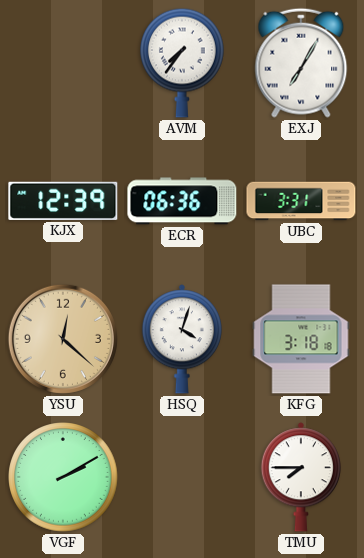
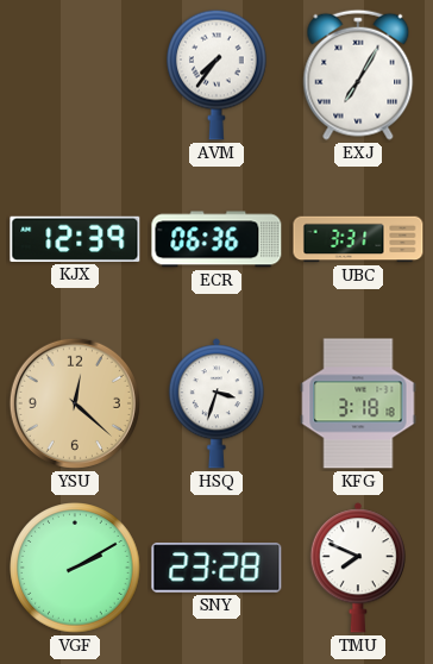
HSQ: 4:03 -> 3:33
SNY: none -> 23:28
TMU: 7:45 -> 7:49
